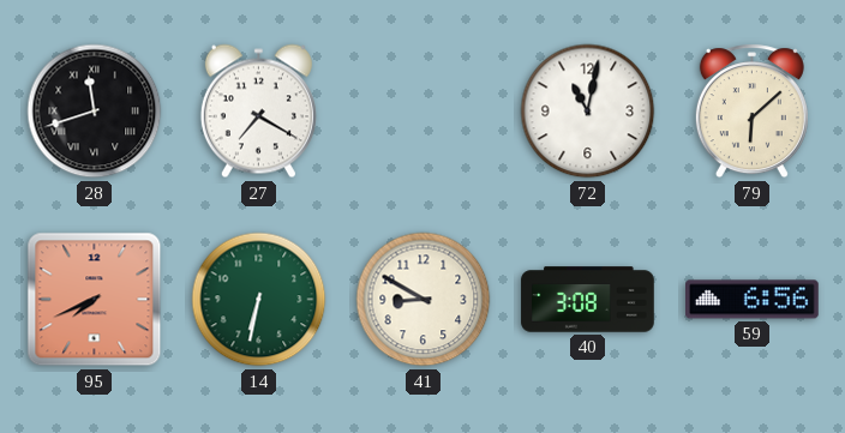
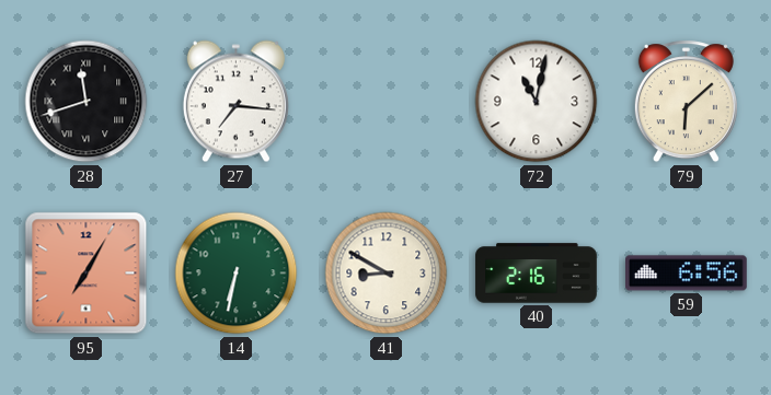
27: 7:20 -> 7:16
95: 7:41 -> 7:05
40: 3:08 -> 2:16
